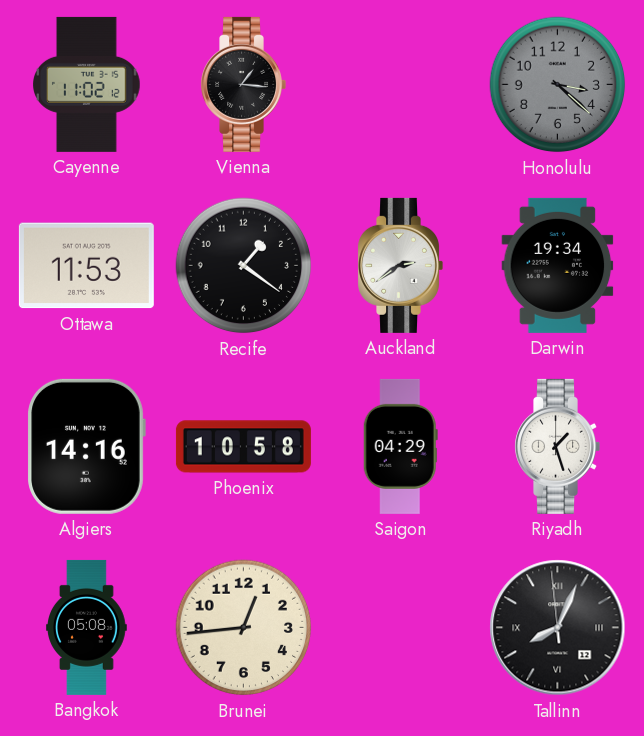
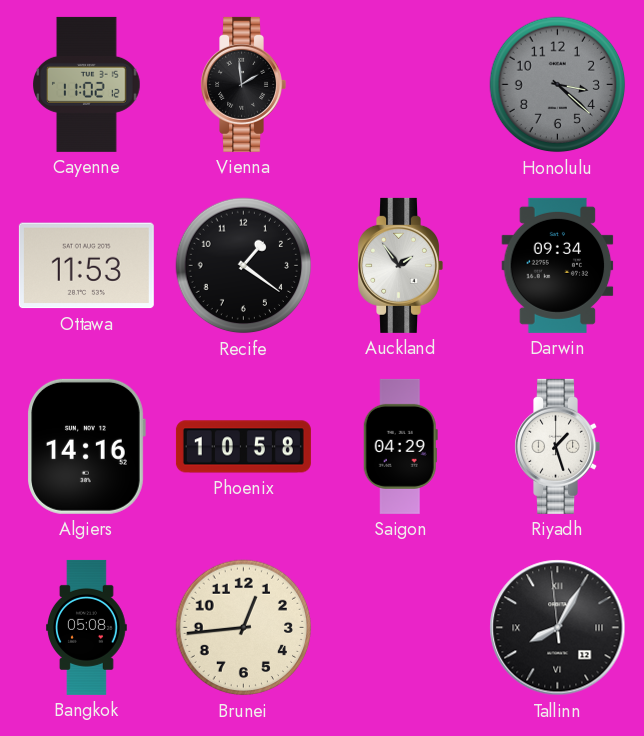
Vienna: 1:16 -> 1:59
Auckland: 2:39 -> 1:54
Darwin: 19:34 -> 09:34
Tallinn: 8:03 -> 8:04
